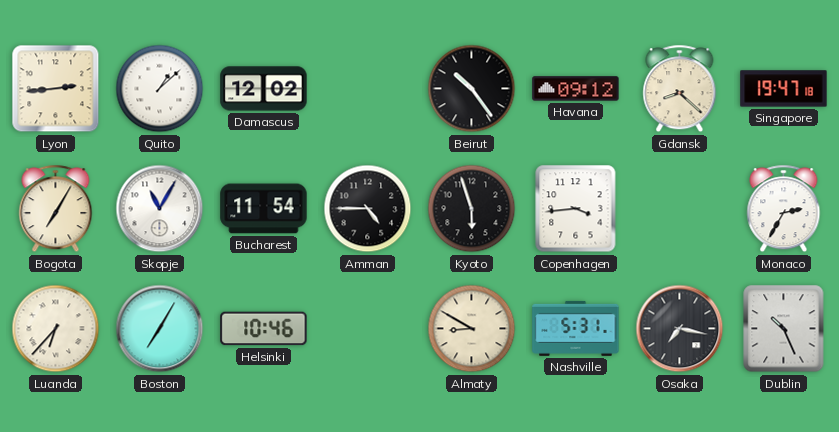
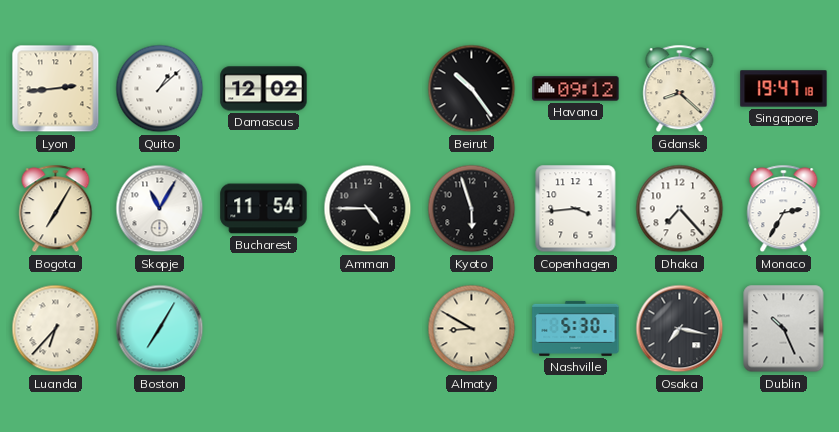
Dhaka: none -> 7:23
Helsinki: 10:46 -> none
Nashville: 5:31 -> 5:30
